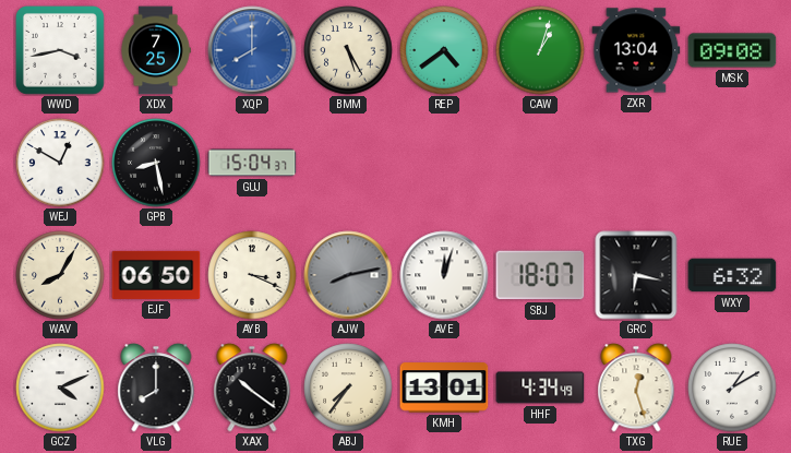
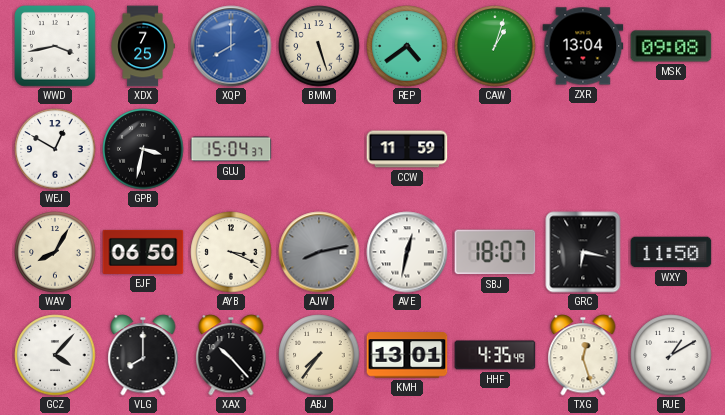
BMM: 5:25 -> 5:27
GPB: 8:28 -> 3:32
CCW: none -> 11:59
AVE: 12:03 -> 12:32
WXY: 6:32 -> 11:50
GCZ: 4:11 -> 4:07
XAX: 10:21 -> 10:23
HHF: 4:34 -> 4:35
